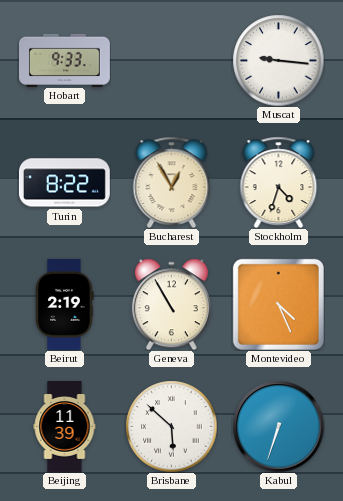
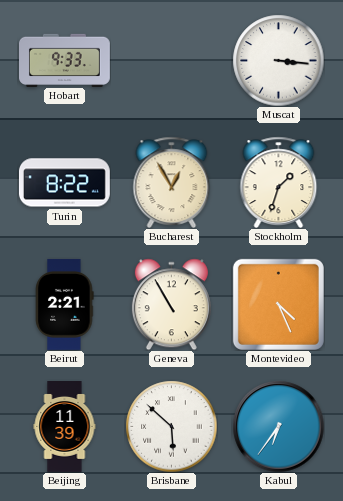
Muscat: 9:16 -> 3:16
Stockholm: 4:33 -> 1:33
Beirut: 2:19 -> 2:21
Kabul: 6:33 -> 6:36
